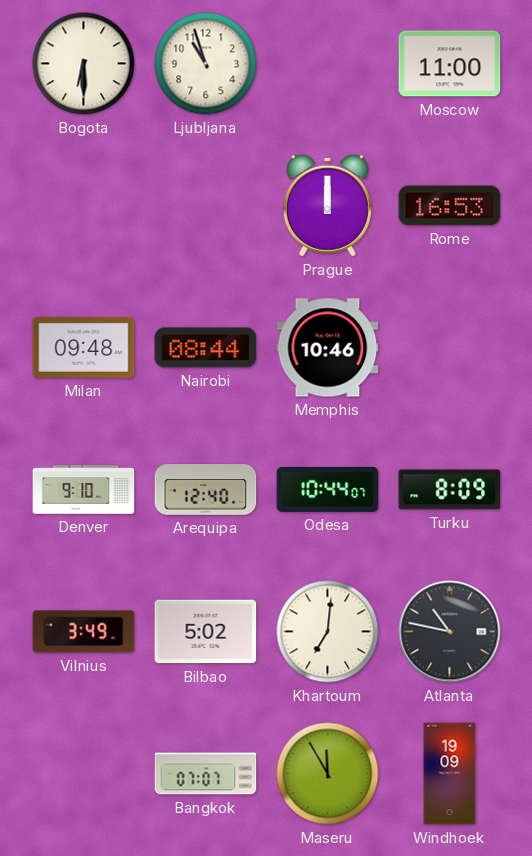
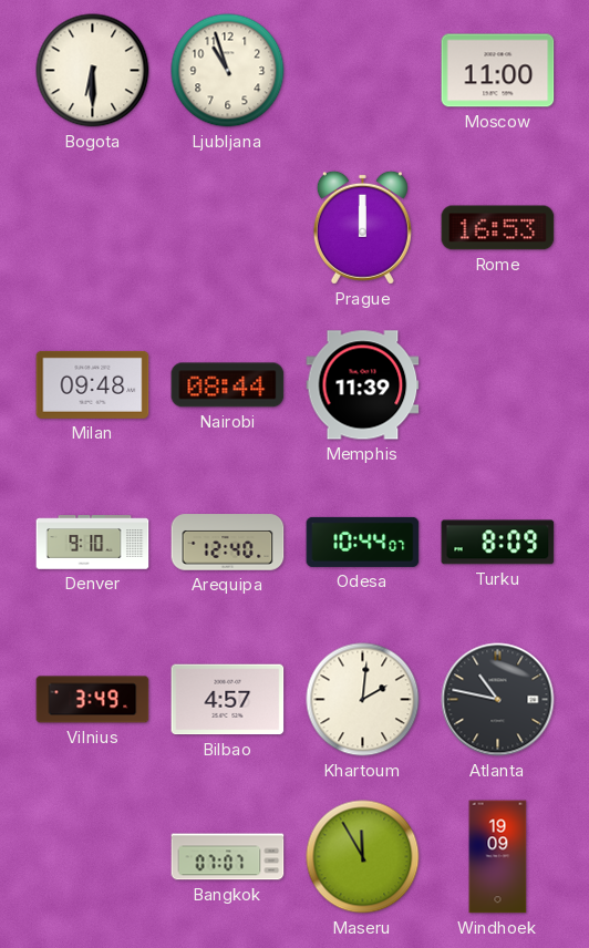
Memphis: 10:46 -> 11:39
Bilbao: 5:02 -> 4:57
Khartoum: 7:01 -> 2:01
